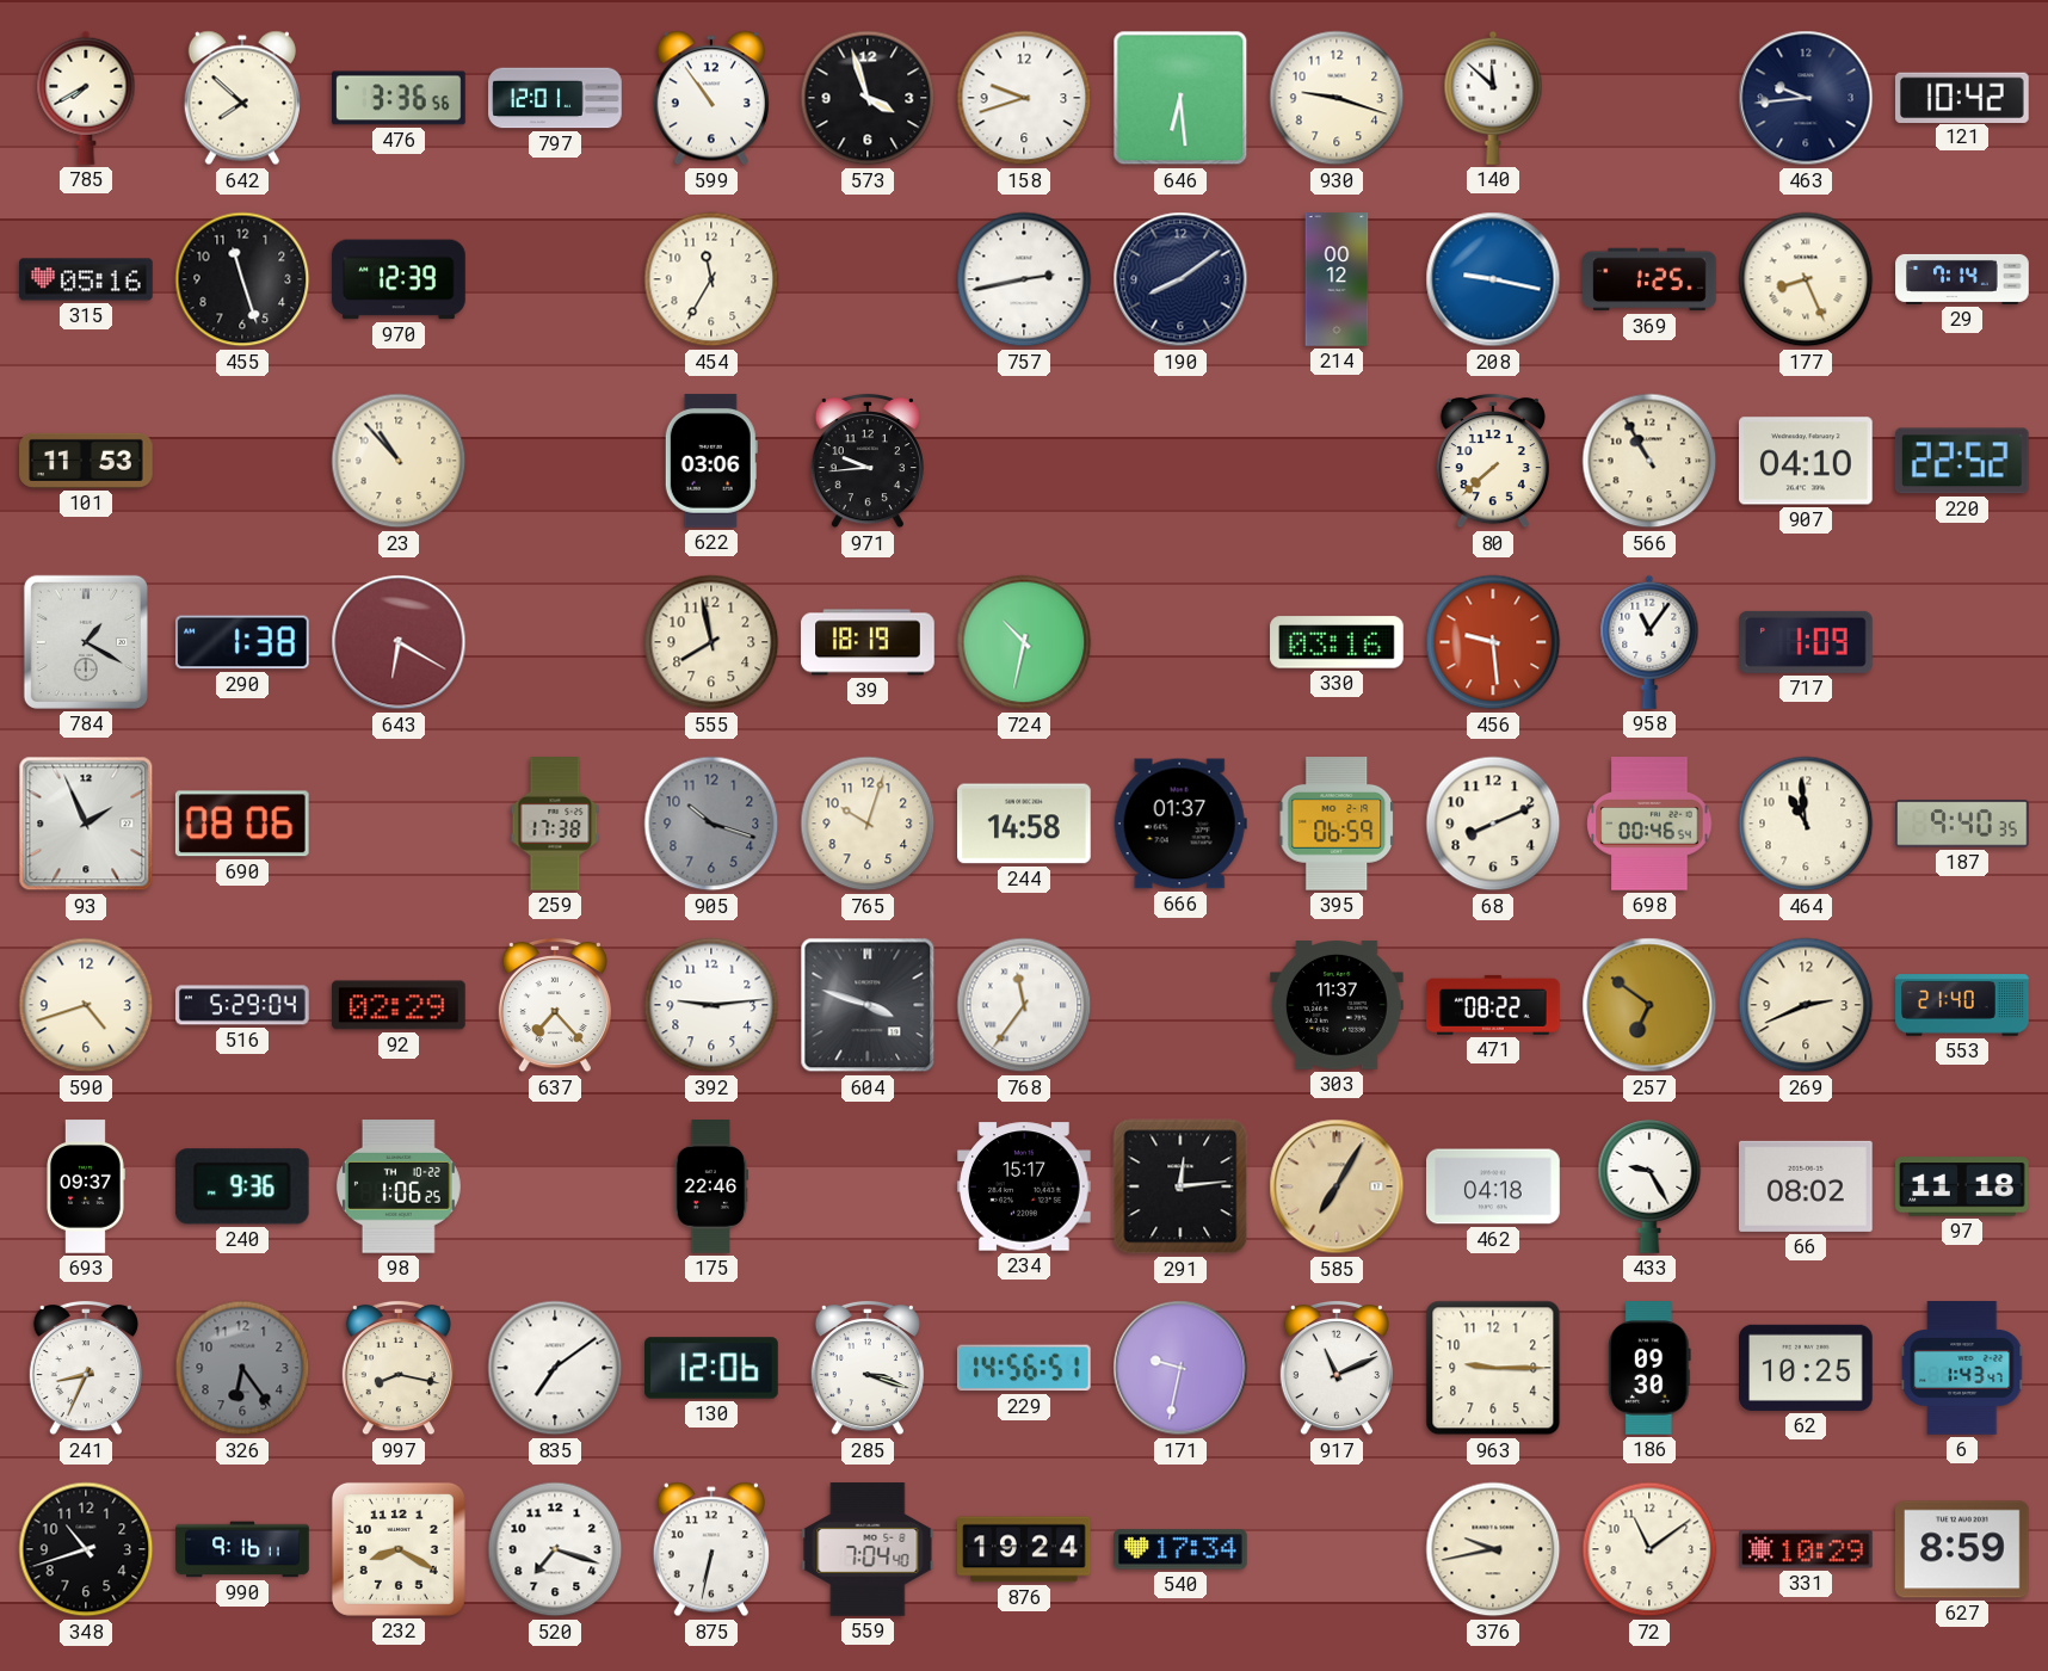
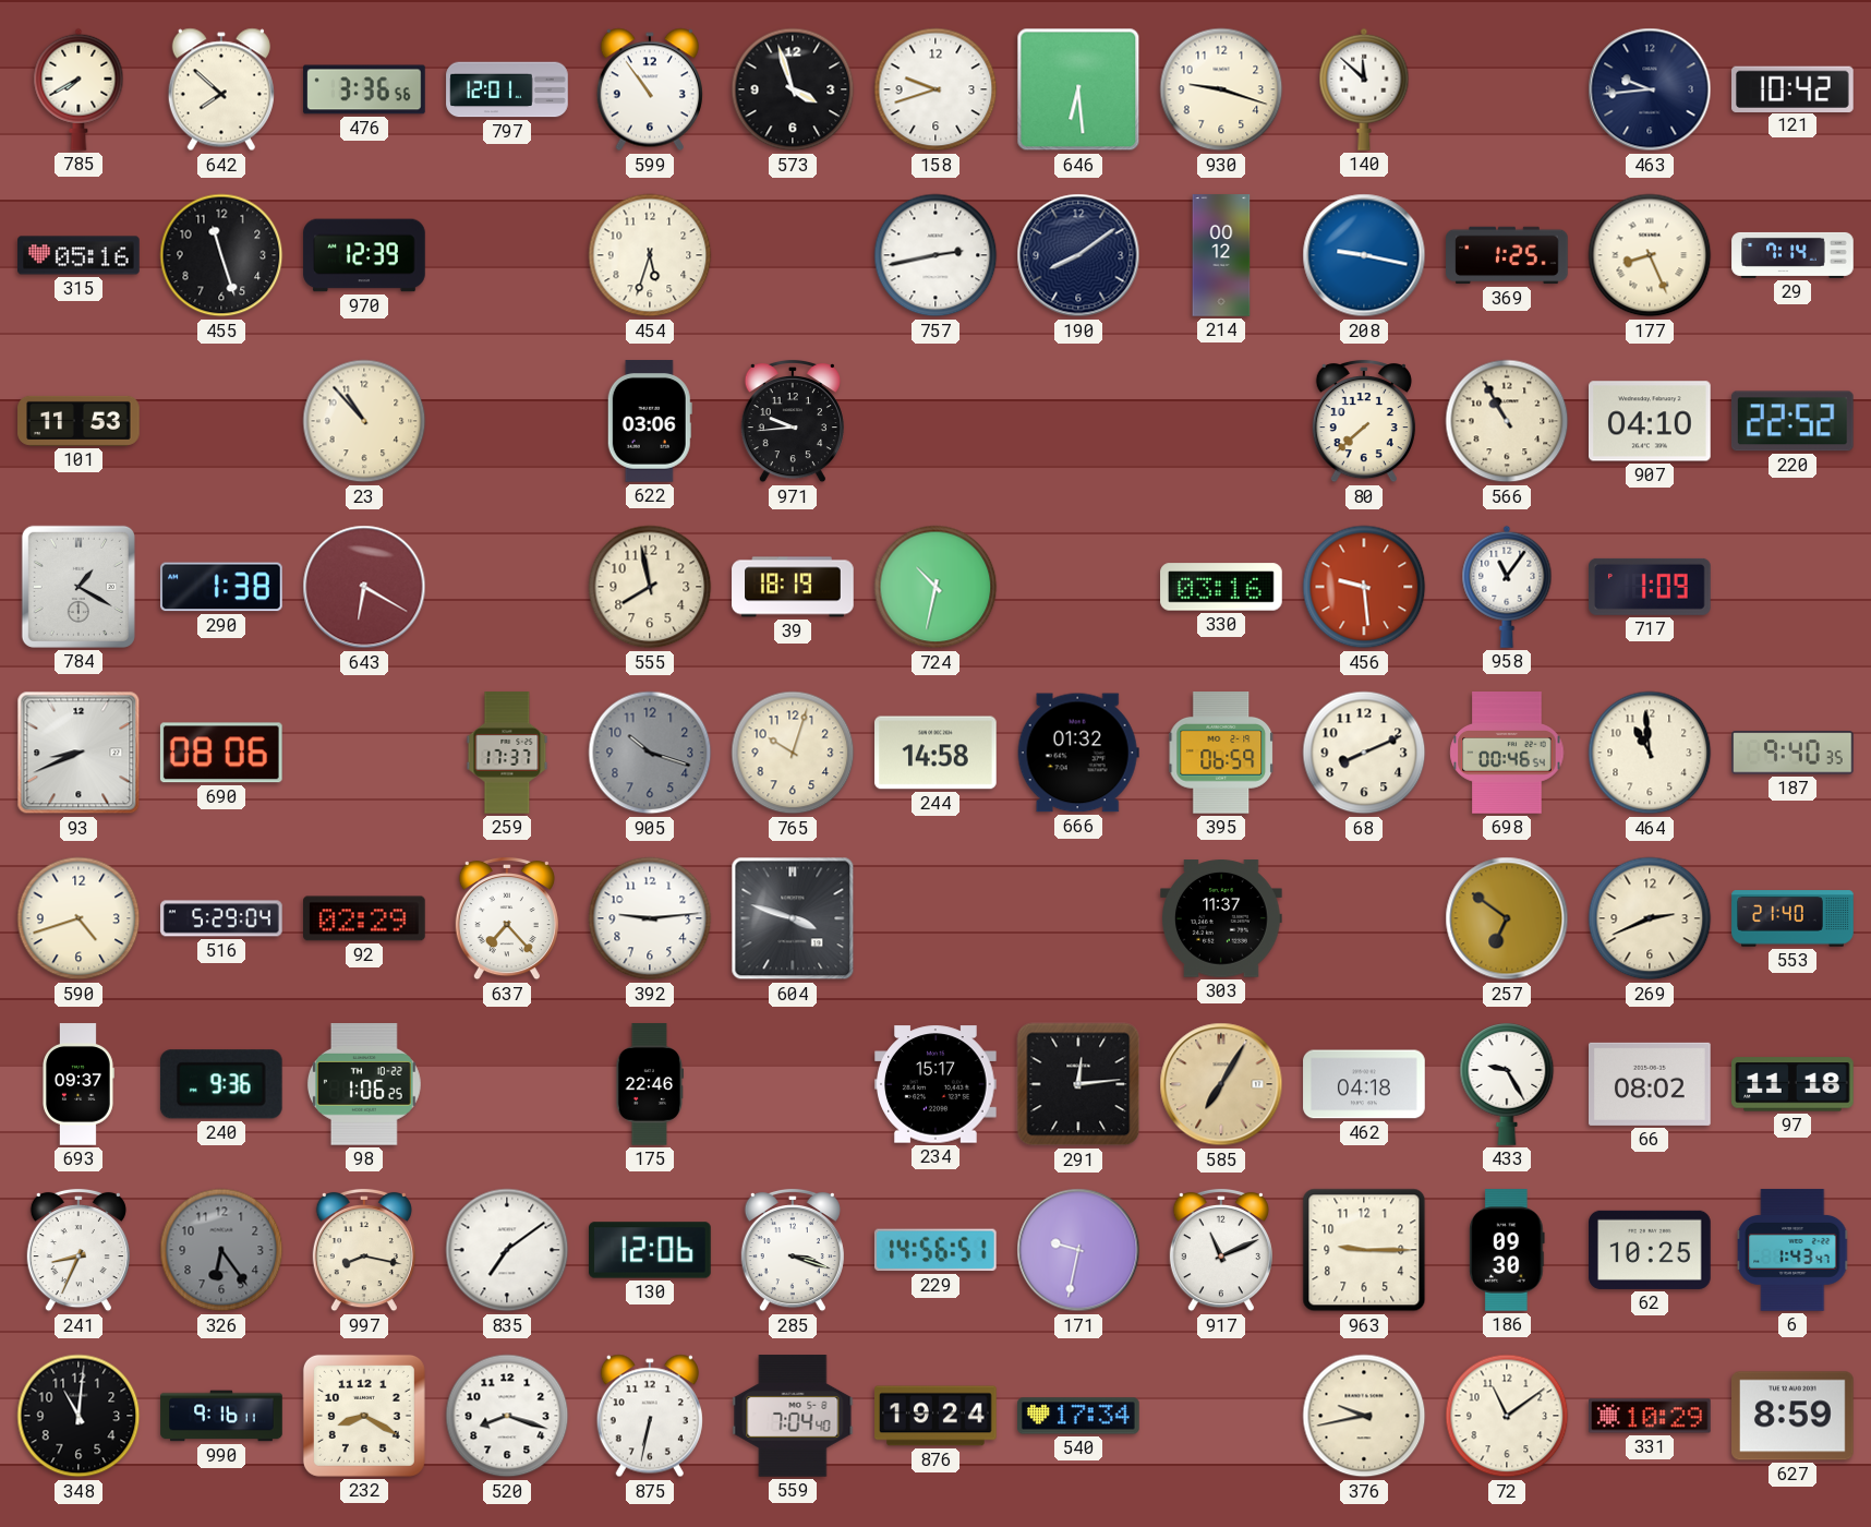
454: 11:35 -> 5:33
93: 1:56 -> 8:41
259: 17:38 -> 17:37
666: 01:37 -> 01:32
768: 11:36 -> none
471: 08:22 -> none
348: 10:42 -> 11:01
520: 7:18 -> 8:18
